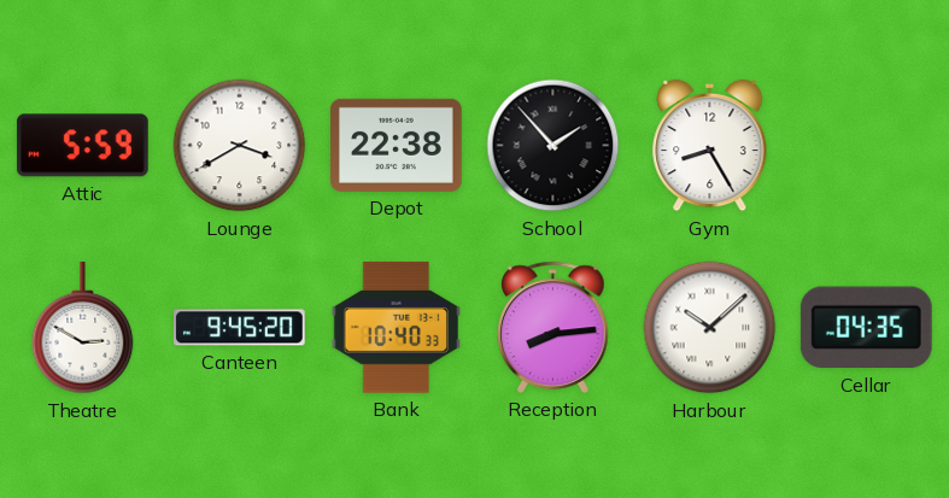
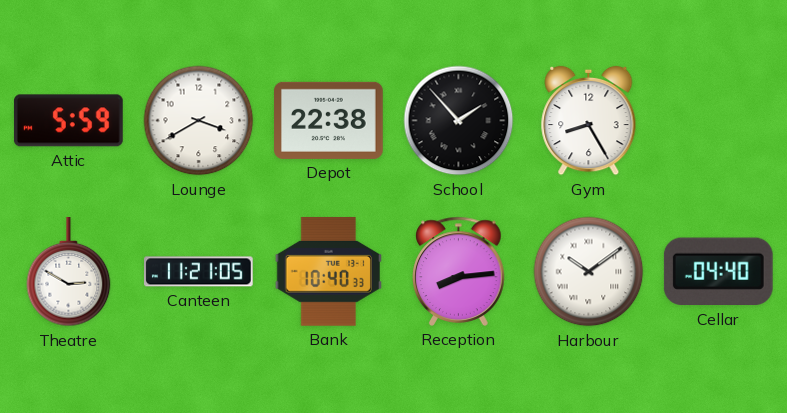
Canteen: 9:45 -> 11:21
Harbour: 10:08 -> 10:09
Cellar: 04:35 -> 04:40
